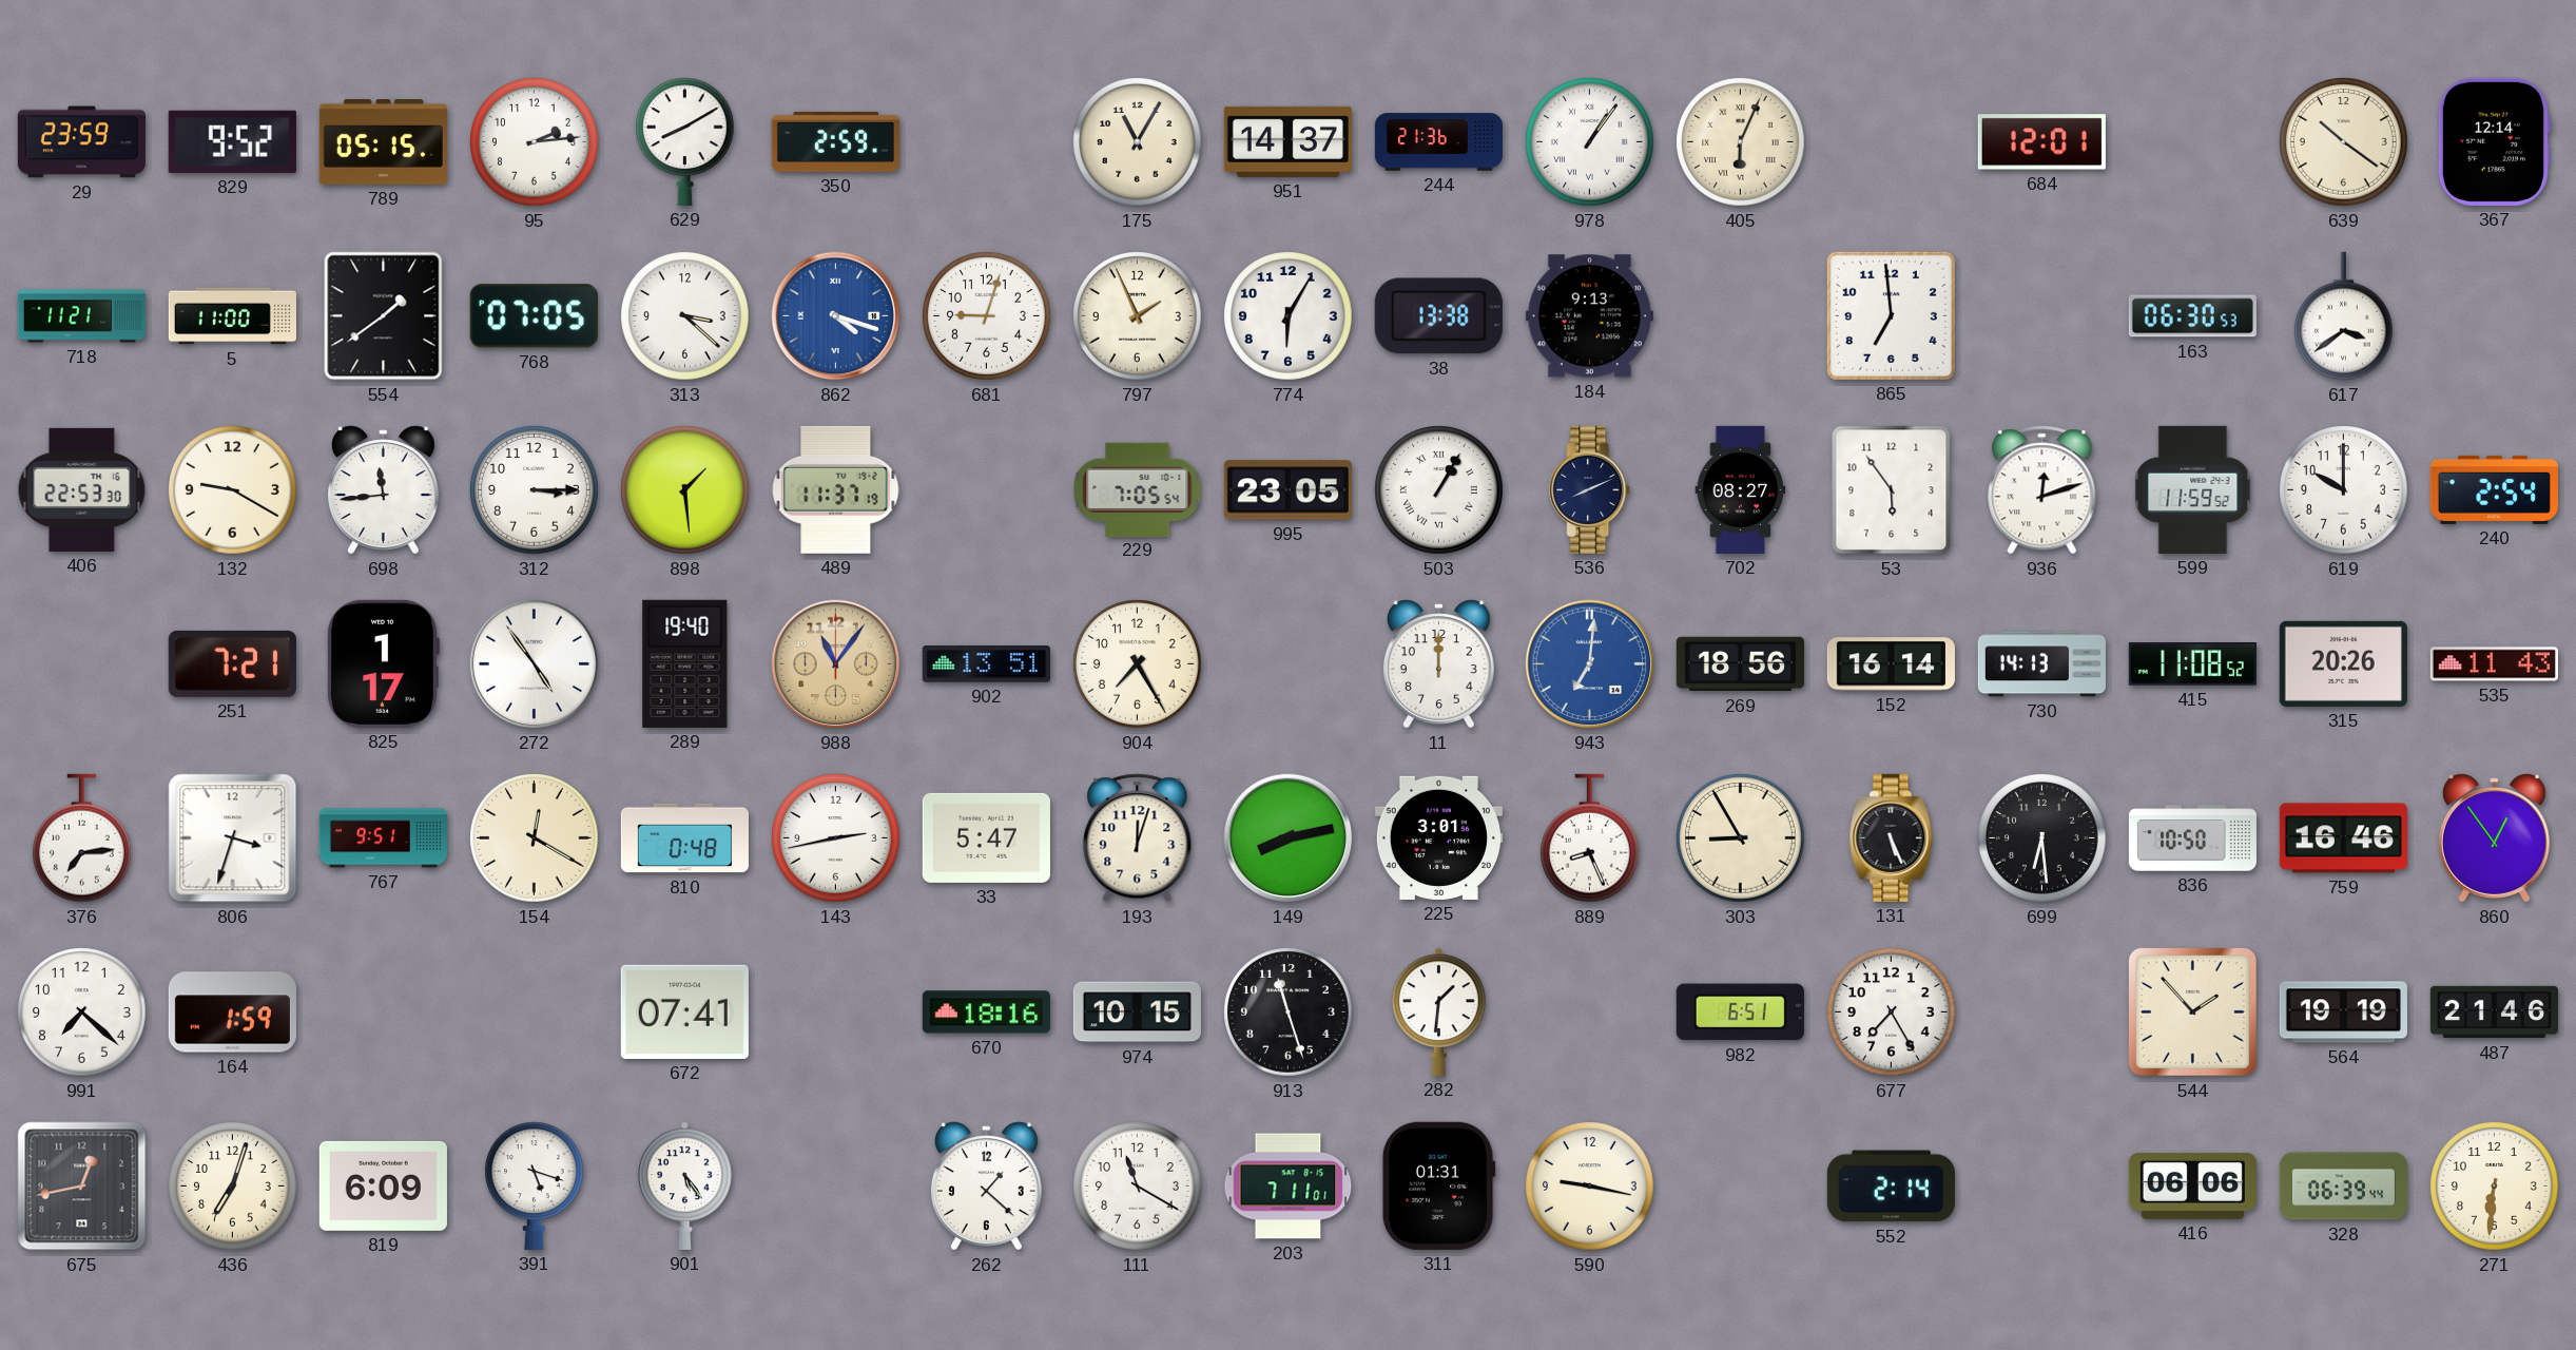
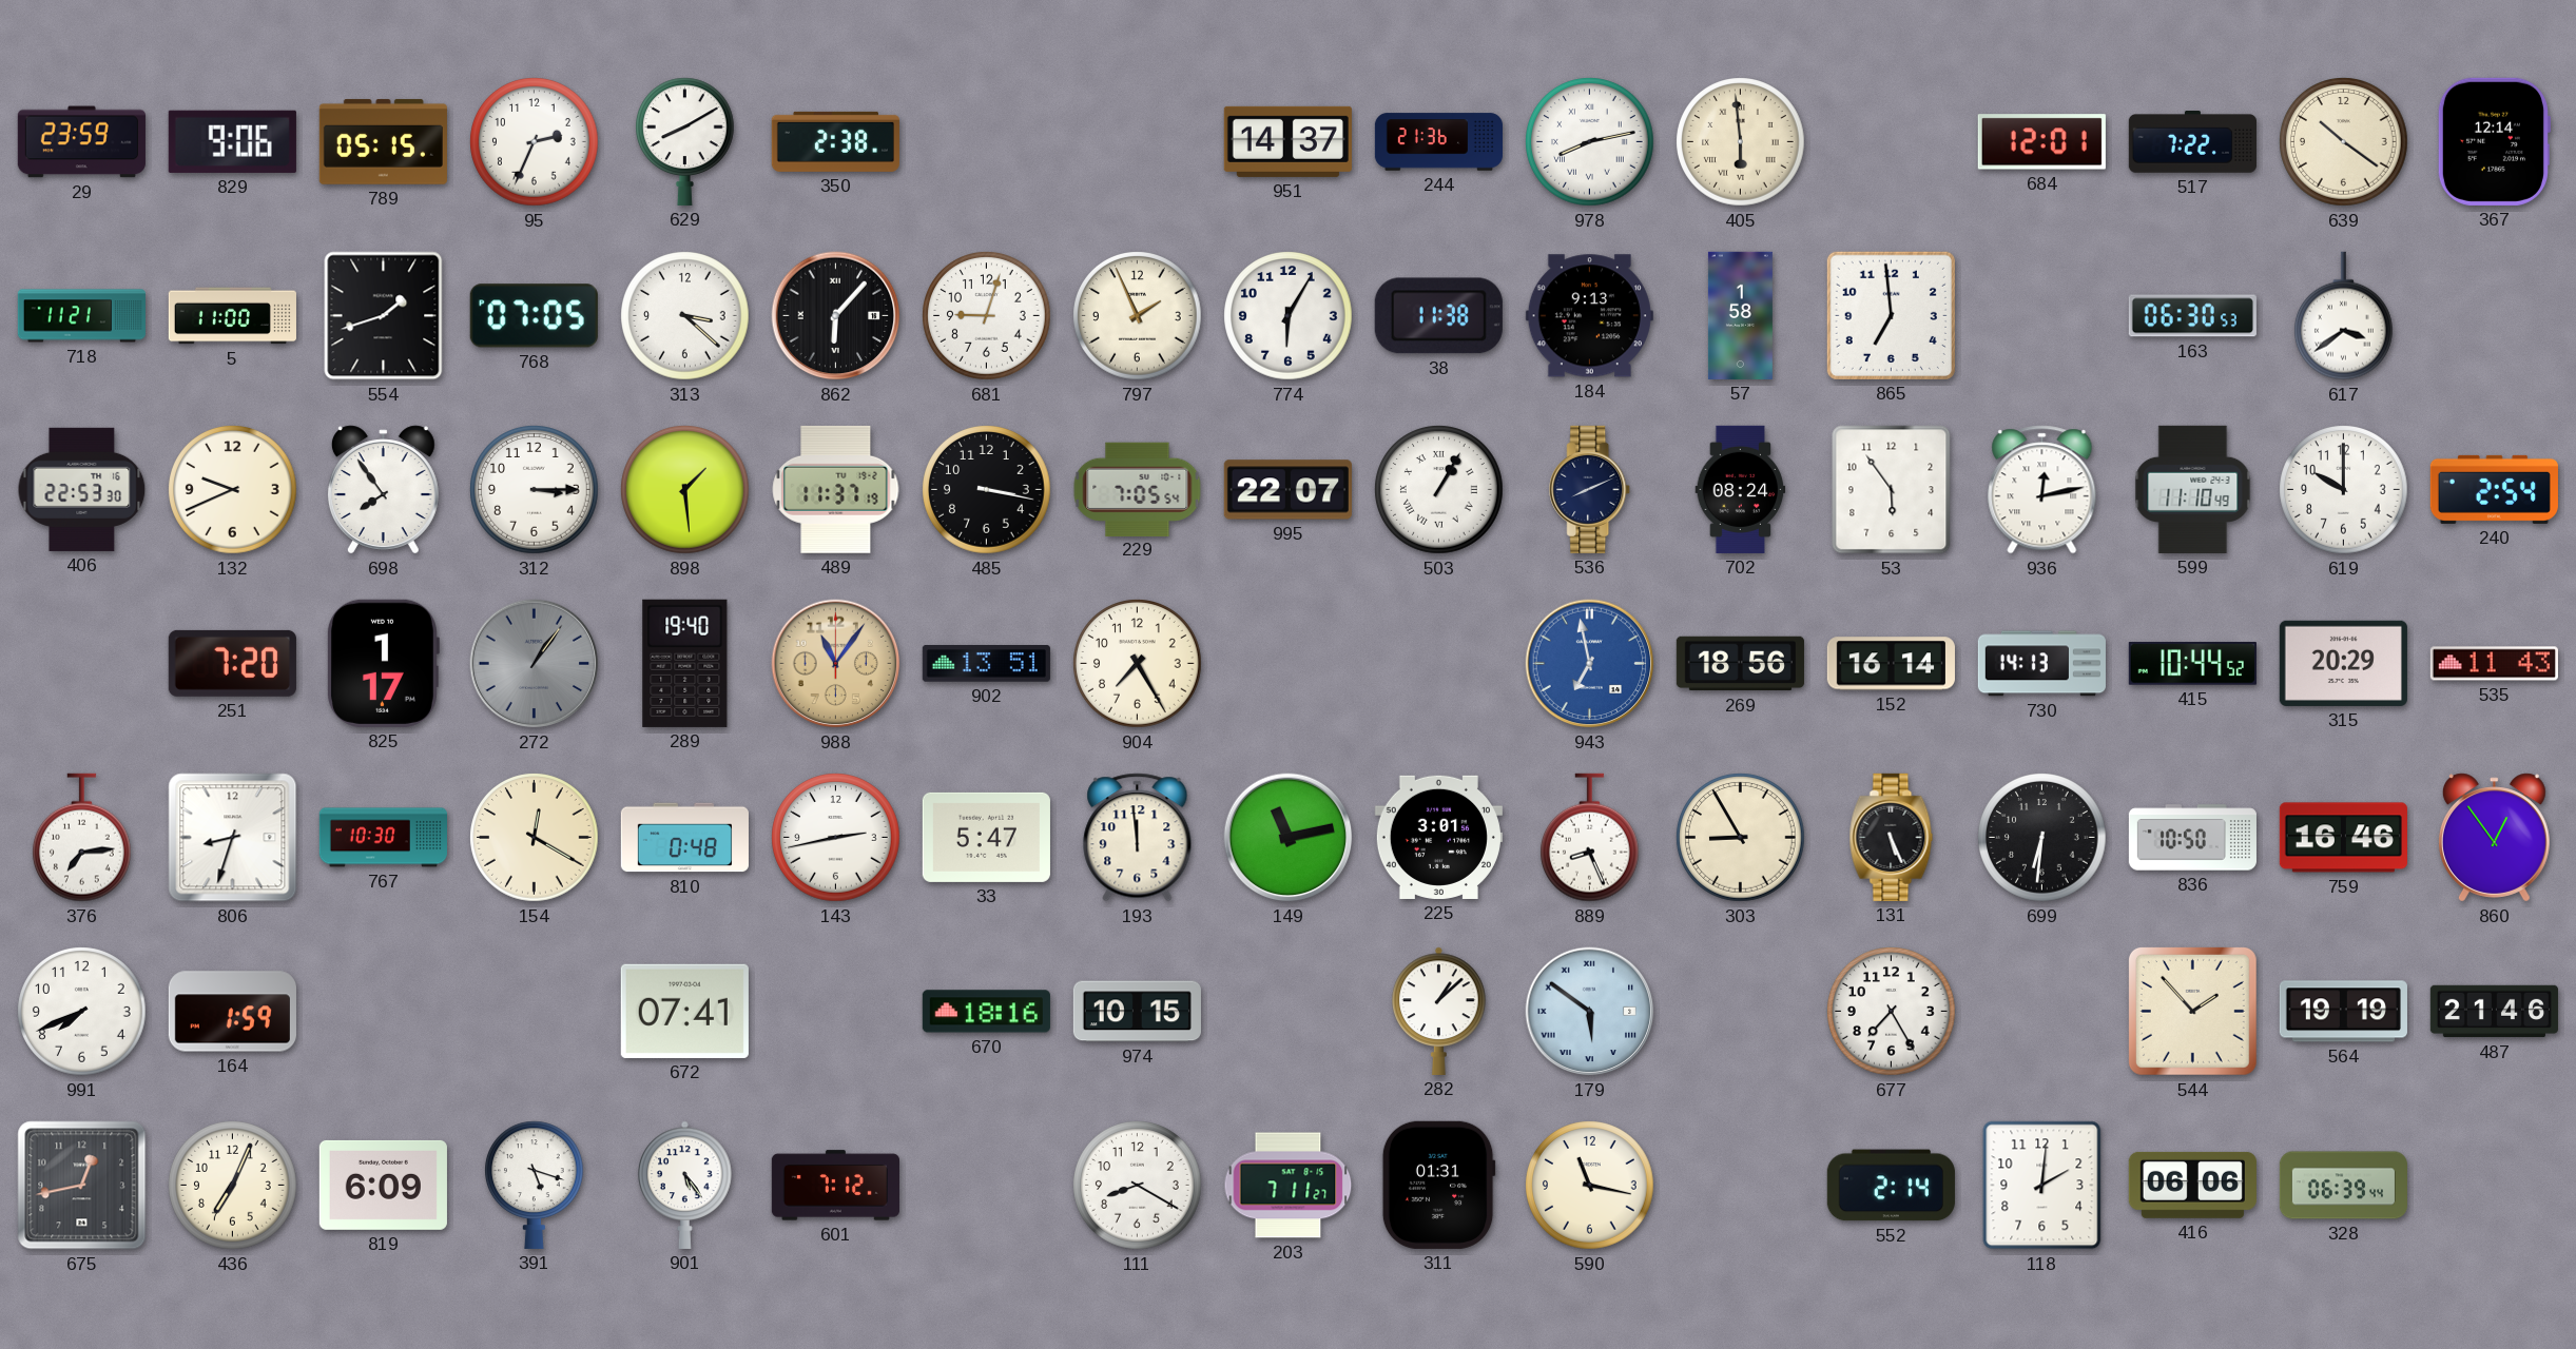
829: 9:52 -> 9:06
95: 2:14 -> 2:34
350: 2:59 -> 2:38
175: 11:05 -> none
978: 1:06 -> 8:13
405: 6:04 -> 5:59
517: none -> 7:22
554: 1:39 -> 1:42
862: 4:18 -> 6:07
862 dial: blue -> black
38: 13:38 -> 11:38
57: none -> 1:58
132: 9:20 -> 9:41
698: 11:44 -> 7:54
485: none -> 3:17
995: 23:05 -> 22:07
702: 08:27 -> 08:24
936: 12:12 -> 12:13
599: 11:59 -> 11:10
251: 7:21 -> 7:20
272: 4:54 -> 1:06
272 dial: white -> grey
11: 12:00 -> none
943: 7:01 -> 6:58
415: 11:08 -> 10:44
315: 20:26 -> 20:29
806: 3:33 -> 8:33
767: 9:51 -> 10:30
193: 12:03 -> 11:59
149: 8:13 -> 11:13
699: 6:29 -> 6:31
991: 7:22 -> 7:41
913: 11:27 -> none
282: 1:31 -> 1:08
179: none -> 5:51
982: 6:51 -> none
436: 7:03 -> 7:04
601: none -> 7:12
262: 1:22 -> none
111: 11:20 -> 8:20
203: 7:11:01 -> 7:11:27
590: 9:17 -> 11:17
118: none -> 2:01
271: 6:31 -> none
